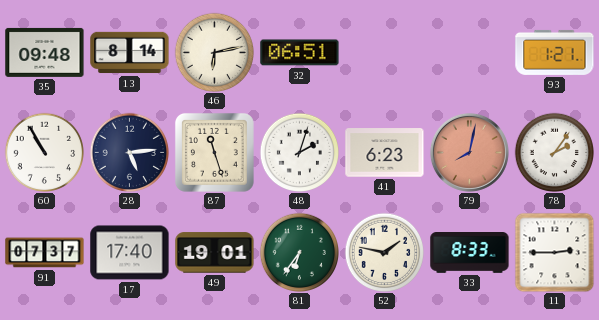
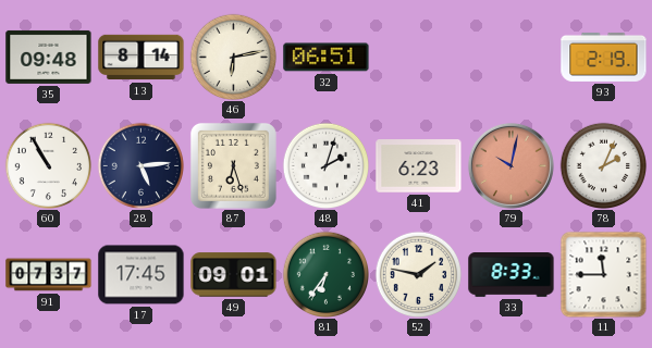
93: 1:21 -> 2:19
87: 11:27 -> 6:27
79: 8:02 -> 10:02
78: 2:06 -> 2:04
17: 17:40 -> 17:45
49: 19:01 -> 09:01
11: 2:45 -> 11:45
